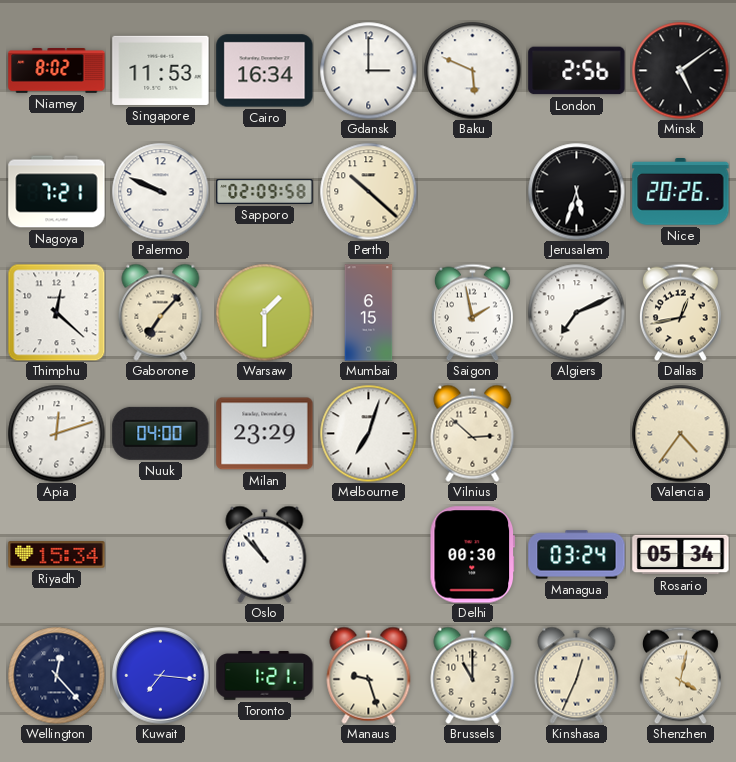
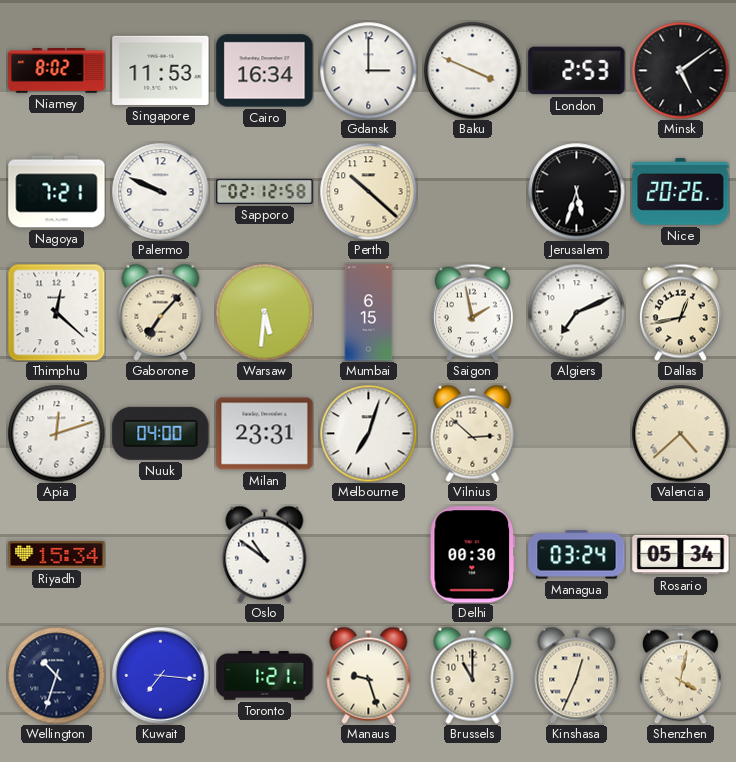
Baku: 5:49 -> 3:49
London: 2:56 -> 2:53
Sapporo: 02:09 -> 02:12
Warsaw: 1:30 -> 5:31
Milan: 23:29 -> 23:31
Valencia: 4:36 -> 4:38
Oslo: 10:53 -> 10:51
Wellington: 12:23 -> 10:33
